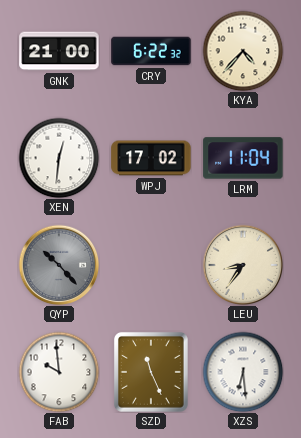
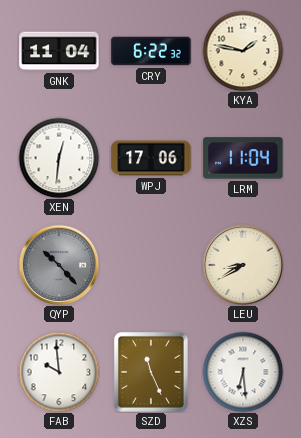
GNK: 21:00 -> 11:04
KYA: 4:37 -> 1:47
WPJ: 17:02 -> 17:06
LEU: 8:36 -> 8:40
